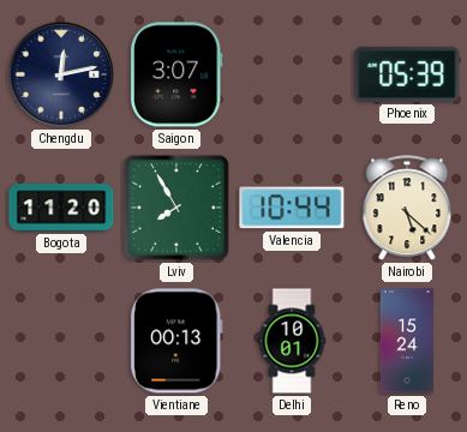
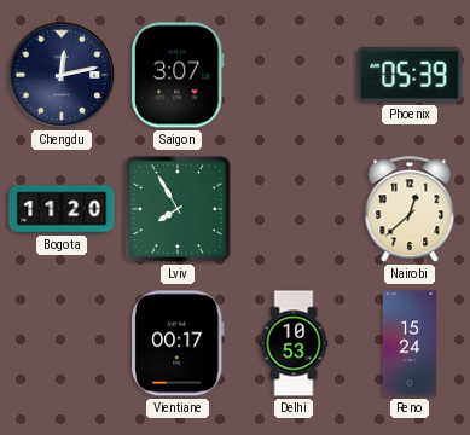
Valencia: 10:44 -> none
Nairobi: 5:22 -> 12:38
Vientiane: 00:13 -> 00:17
Delhi: 10:01 -> 10:53
